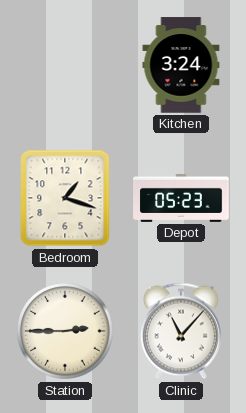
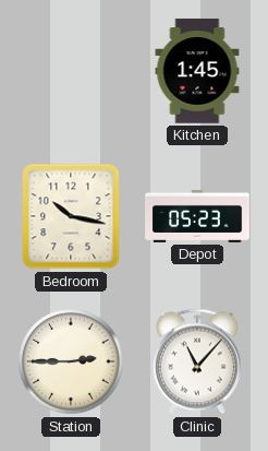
Kitchen: 3:24 -> 1:45
Bedroom: 1:18 -> 10:17
